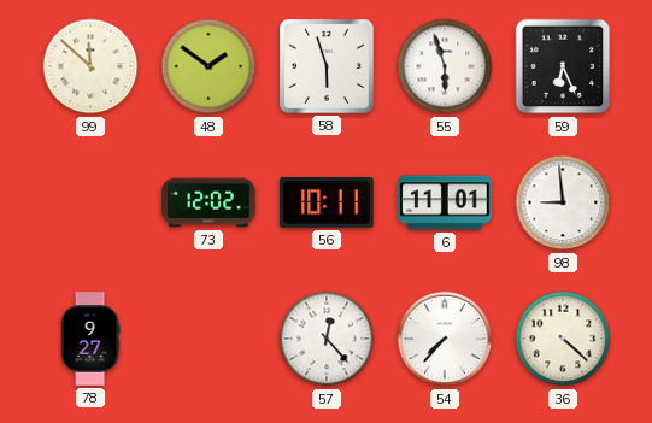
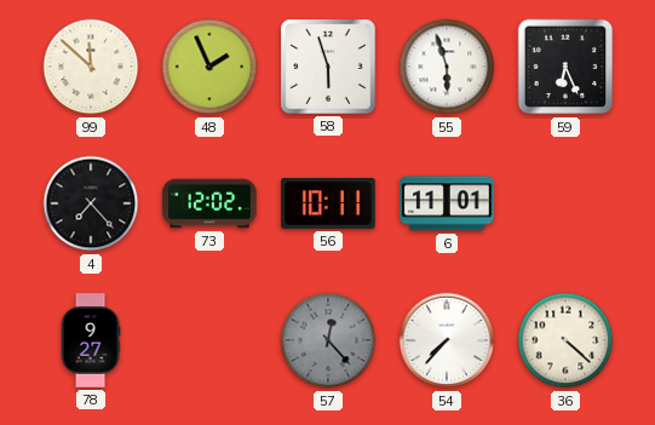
48: 1:51 -> 1:56
4: none -> 7:23
98: 8:59 -> none
57 dial: white -> grey
